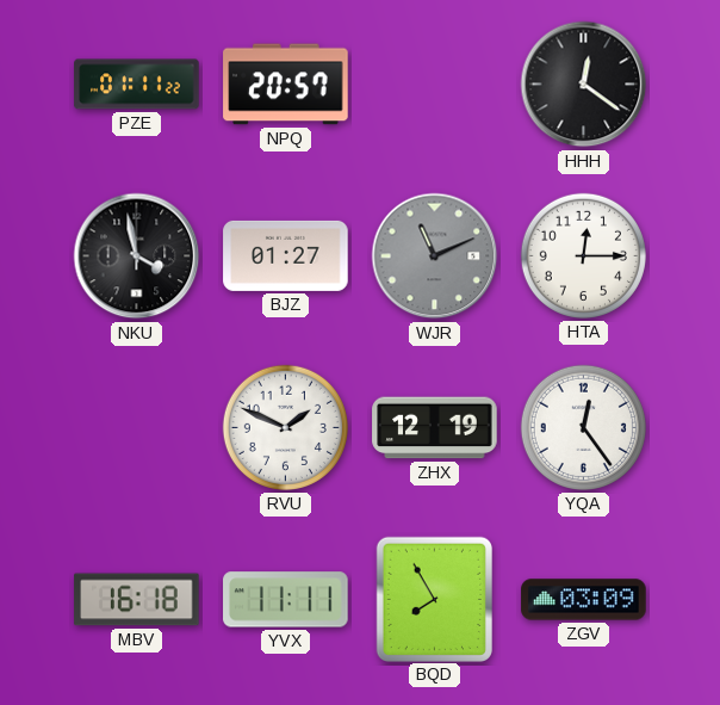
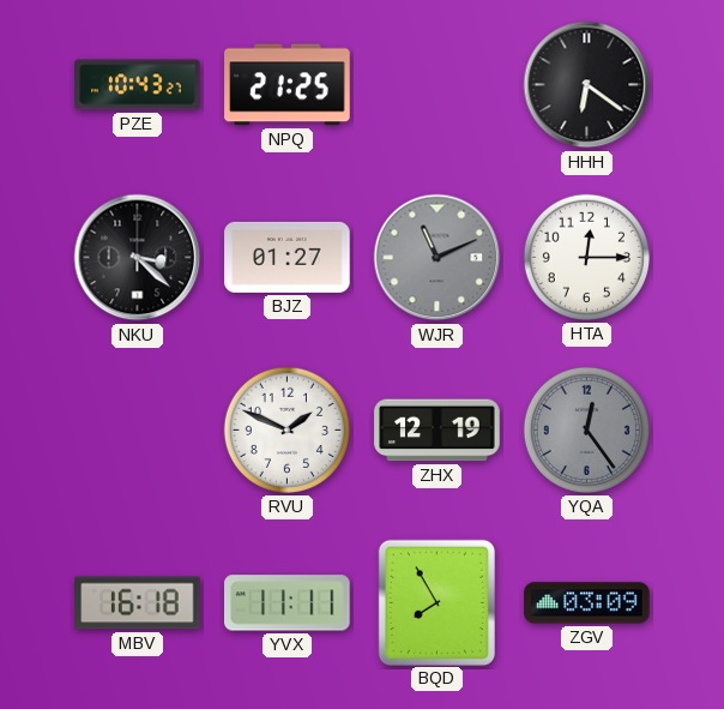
PZE: 01:11 -> 10:43
NPQ: 20:57 -> 21:25
HHH: 12:21 -> 6:21
NKU: 3:58 -> 3:22
YQA dial: white -> grey
